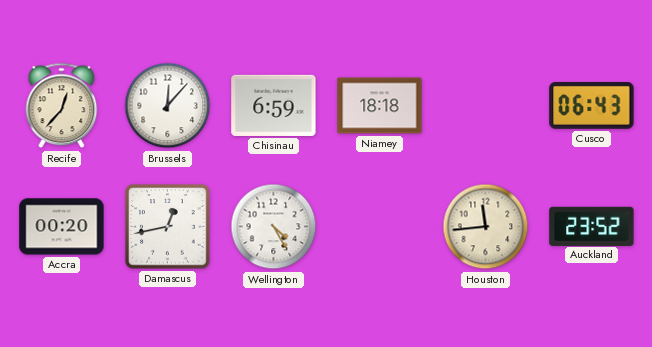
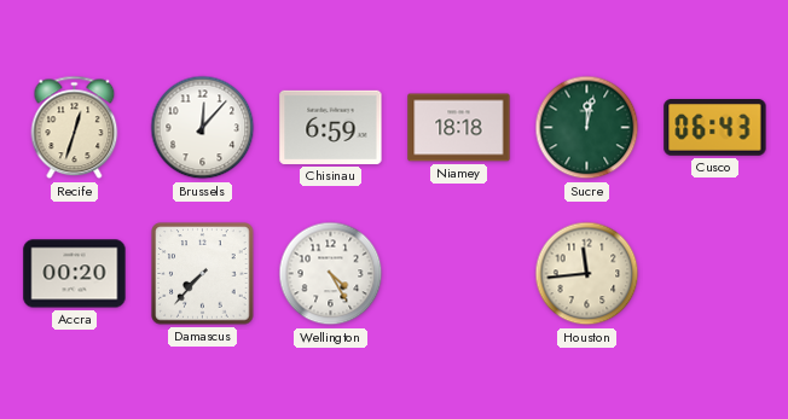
Recife: 12:37 -> 12:33
Sucre: none -> 12:02
Damascus: 12:43 -> 7:37
Auckland: 23:52 -> none
